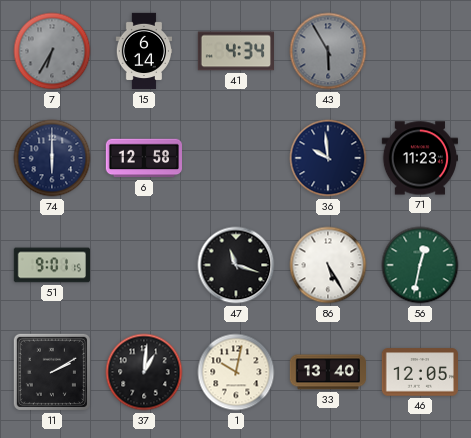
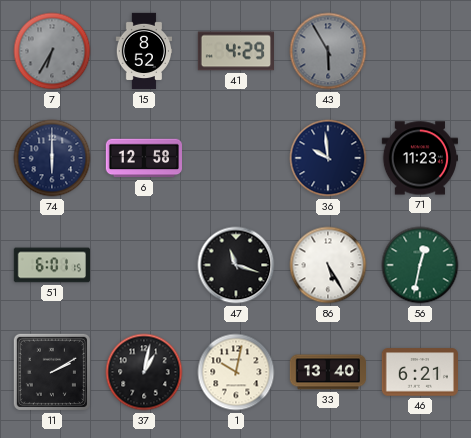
15: 6:14 -> 8:52
41: 4:34 -> 4:29
51: 9:01 -> 6:01
37: 1:01 -> 1:02
46: 12:05 -> 6:21
